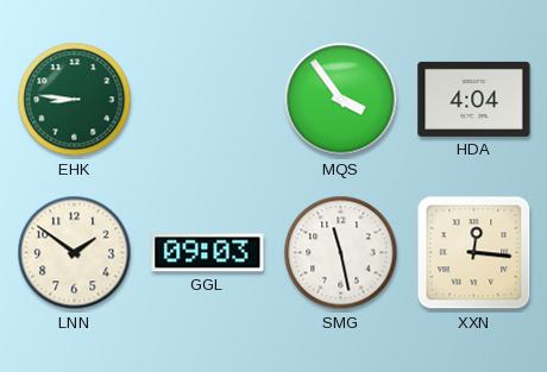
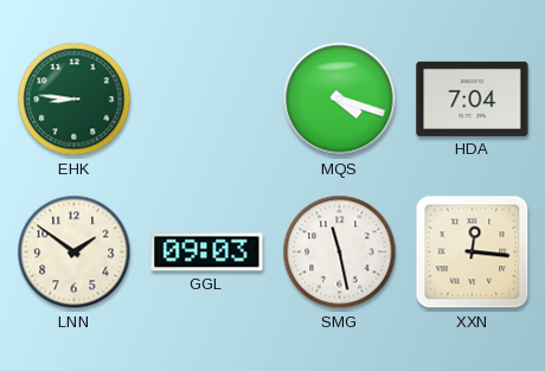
MQS: 3:54 -> 4:18
HDA: 4:04 -> 7:04
